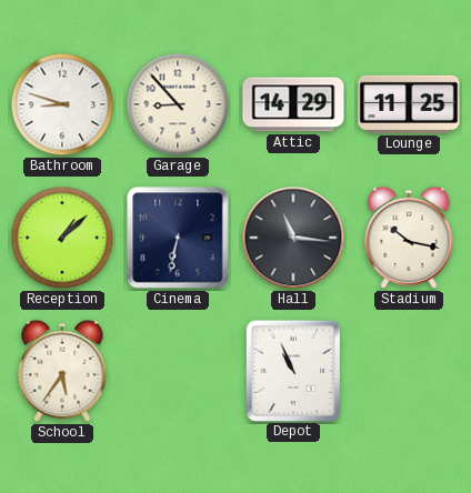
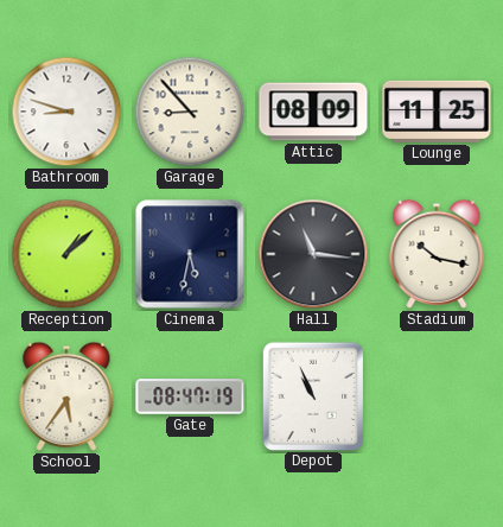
Attic: 14:29 -> 08:09
Cinema: 6:32 -> 5:32
Gate: none -> 08:47
